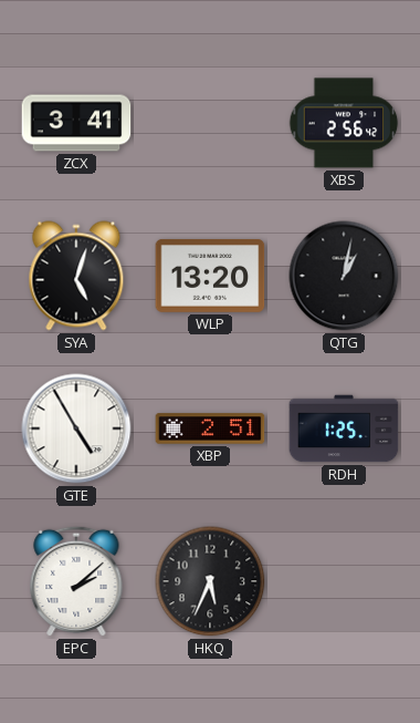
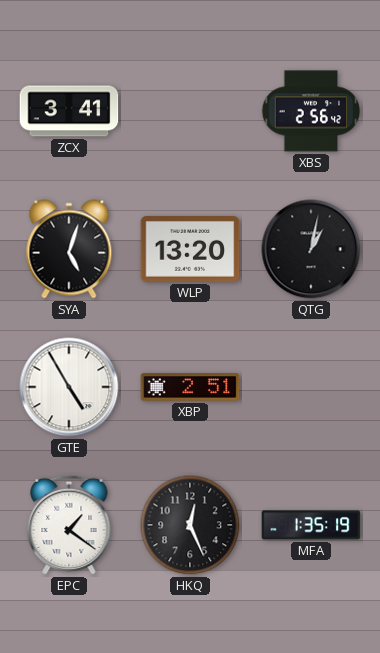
RDH: 1:25 -> none
EPC: 2:08 -> 1:21
HKQ: 5:34 -> 12:26
MFA: none -> 1:35
